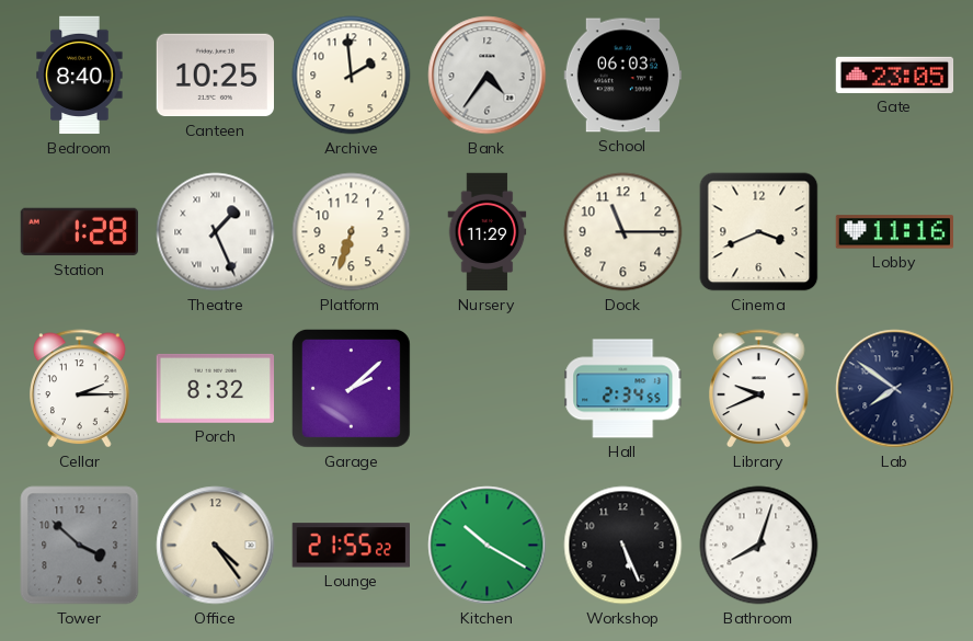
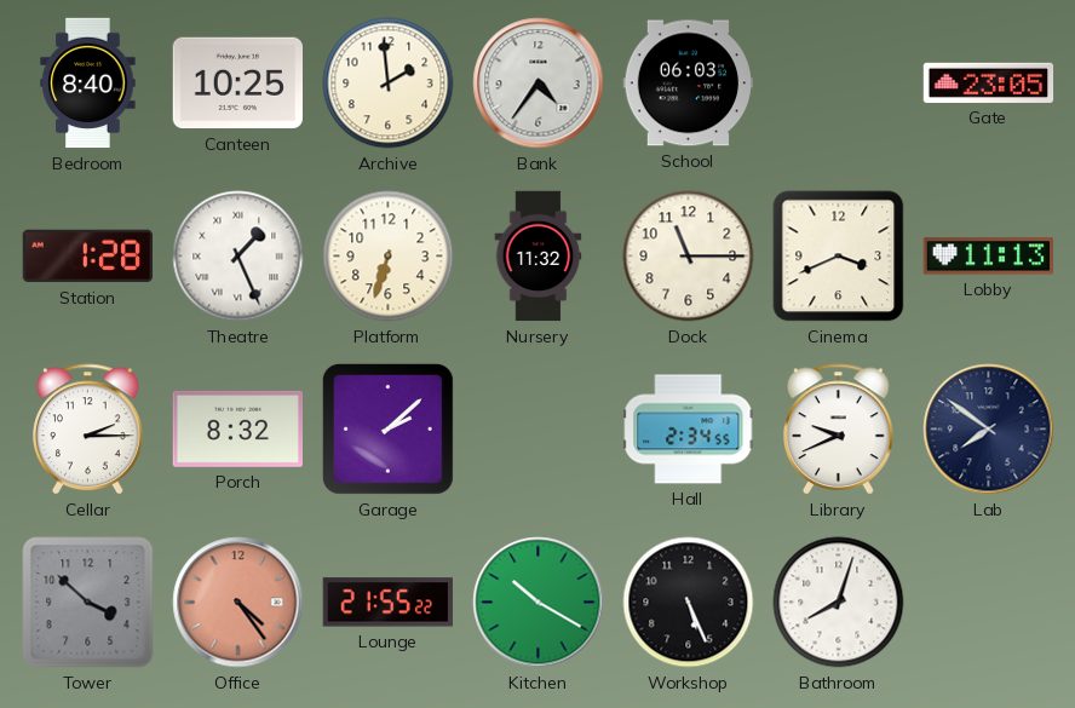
Nursery: 11:29 -> 11:32
Lobby: 11:16 -> 11:13
Office dial: cream -> salmon
